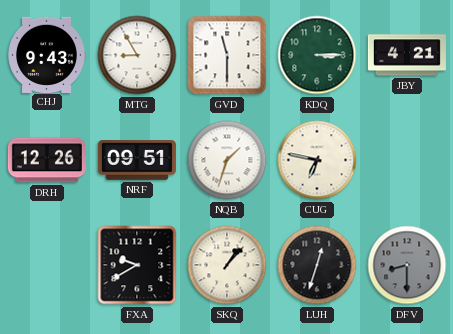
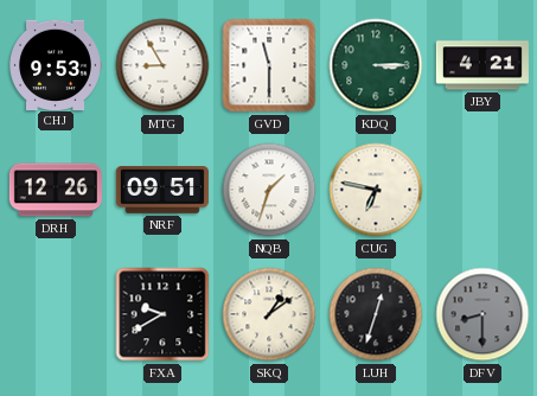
CHJ: 9:43 -> 9:53
SKQ: 1:07 -> 1:09
